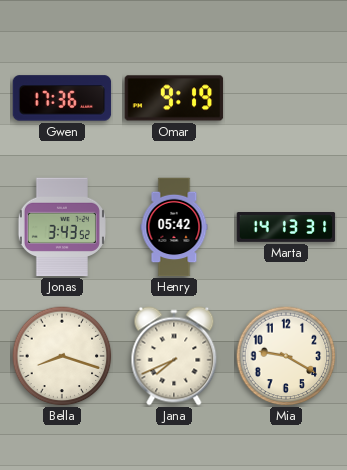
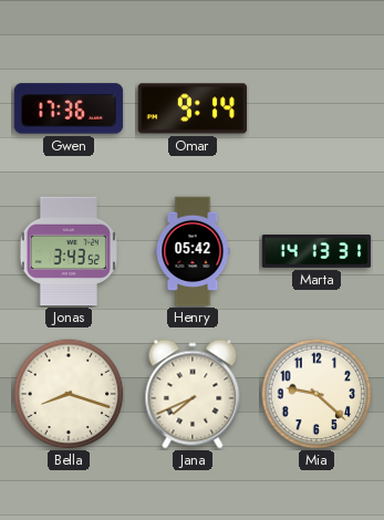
Omar: 9:19 -> 9:14
Mia: 9:20 -> 9:22
